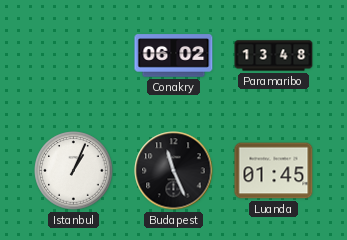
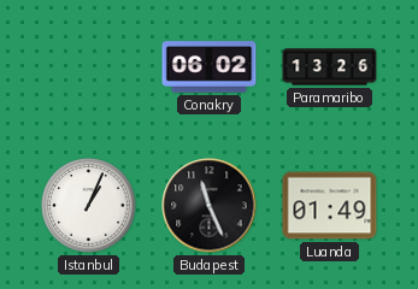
Paramaribo: 13:48 -> 13:26
Luanda: 01:45 -> 01:49
